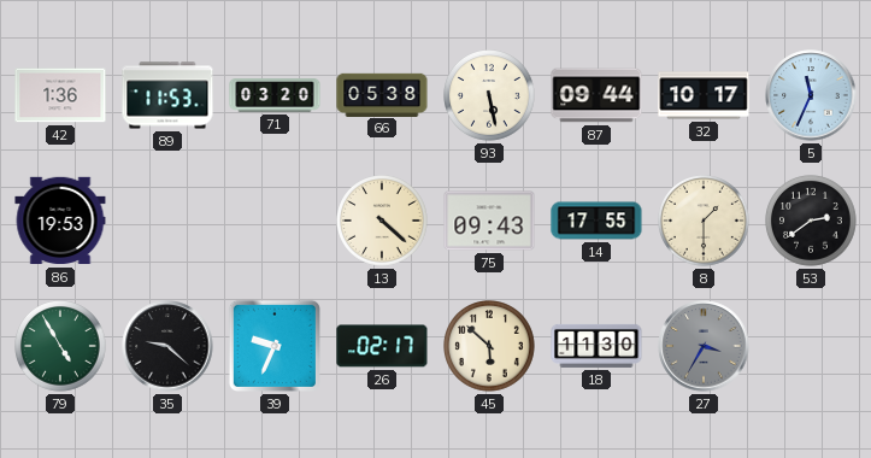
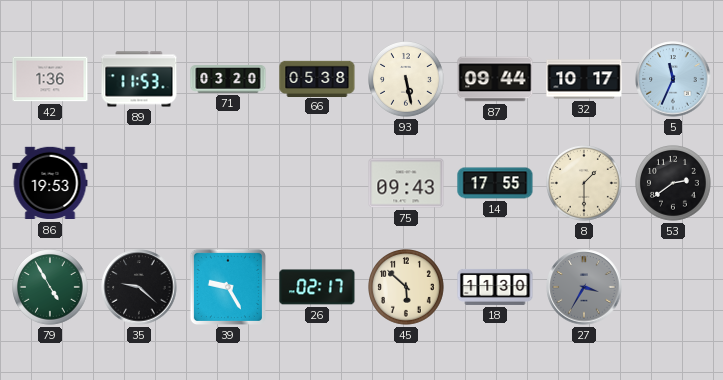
13: 4:22 -> none
39: 9:34 -> 9:25
